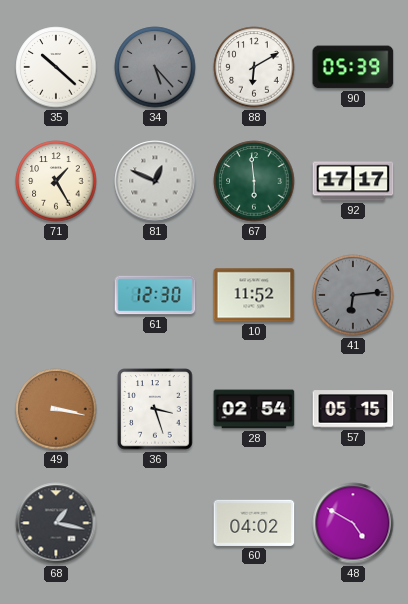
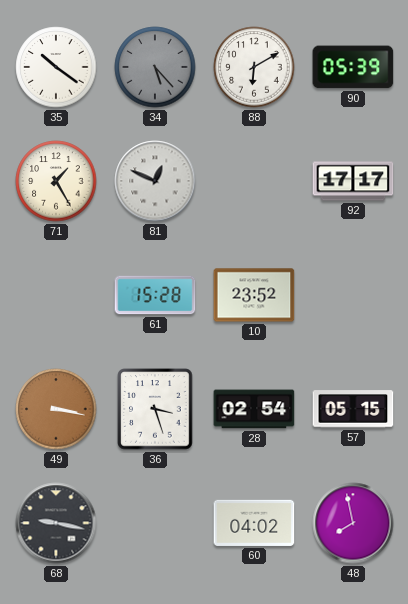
35: 10:22 -> 10:21
67: 5:59 -> none
61: 12:30 -> 15:28
10: 11:52 -> 23:52
41: 6:14 -> none
68: 1:17 -> 9:17
48: 4:50 -> 7:58
